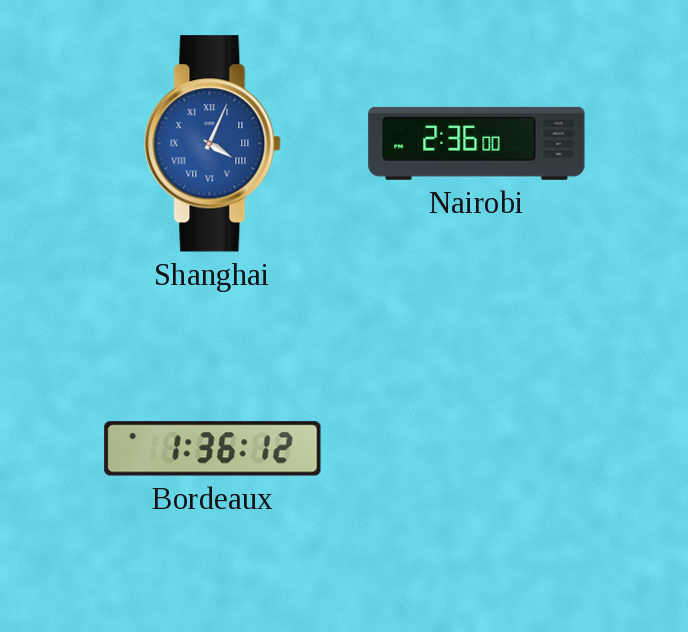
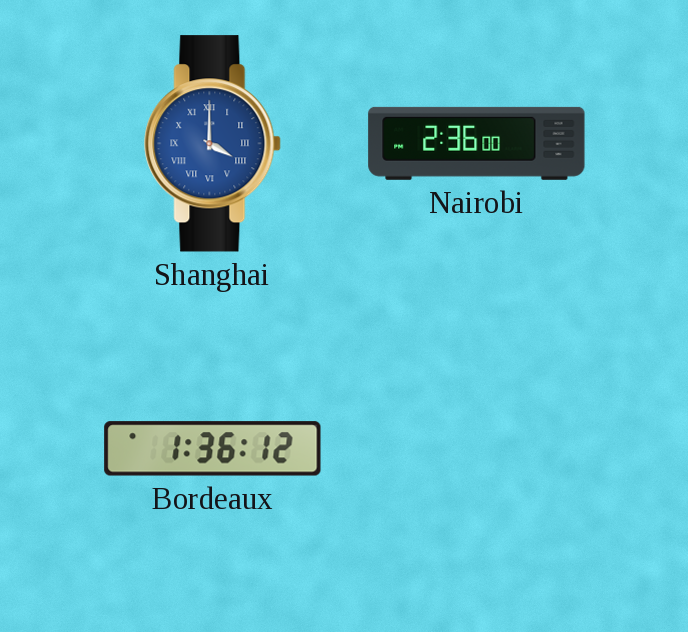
Shanghai: 4:04 -> 4:00
